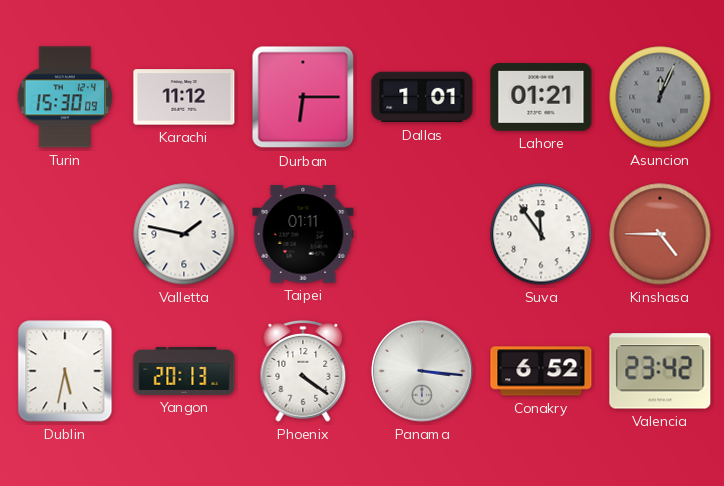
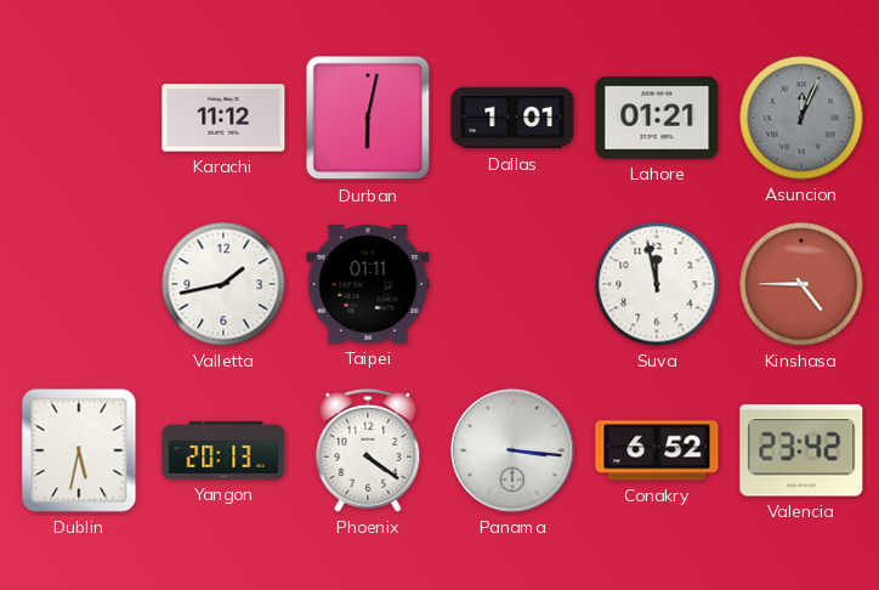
Turin: 15:30 -> none
Durban: 6:15 -> 6:02
Valletta: 1:47 -> 1:43
Suva: 11:54 -> 11:58
